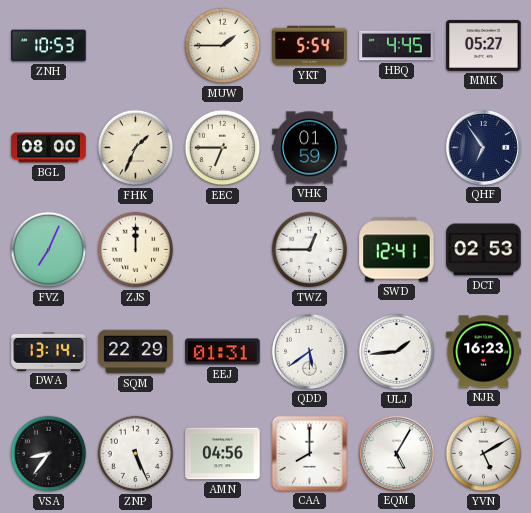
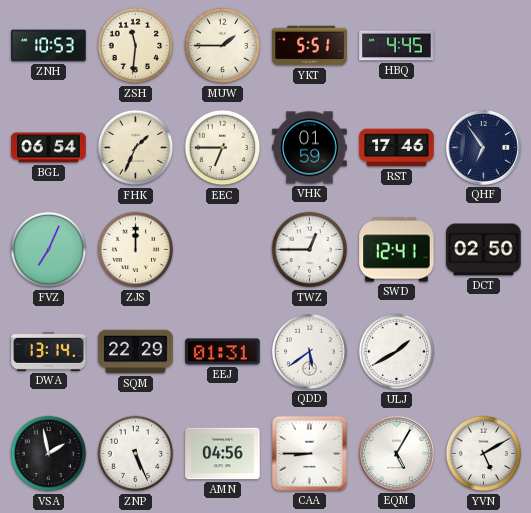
ZSH: none -> 11:31
YKT: 5:54 -> 5:51
MMK: 05:27 -> none
BGL: 08:00 -> 06:54
RST: none -> 17:46
DCT: 02:53 -> 02:50
ULJ: 1:44 -> 1:40
NJR: 16:23 -> none
VSA: 8:36 -> 1:58
CAA: 8:00 -> 8:45
